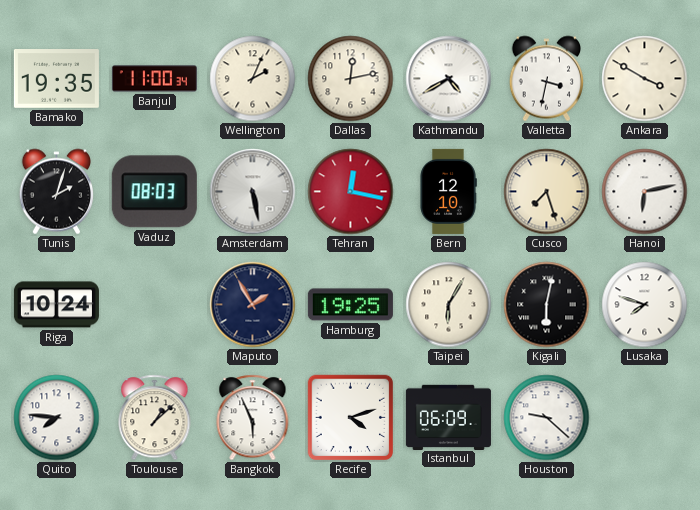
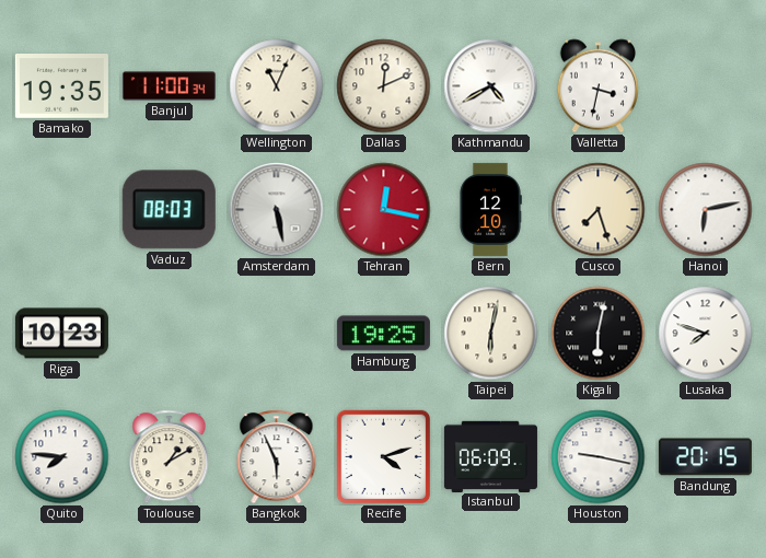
Wellington: 2:04 -> 11:04
Dallas: 12:13 -> 12:11
Ankara: 3:50 -> none
Tunis: 2:03 -> none
Riga: 10:24 -> 10:23
Maputo: 1:55 -> none
Taipei: 6:05 -> 6:02
Toulouse: 1:08 -> 1:10
Houston: 9:22 -> 9:17
Bandung: none -> 20:15
